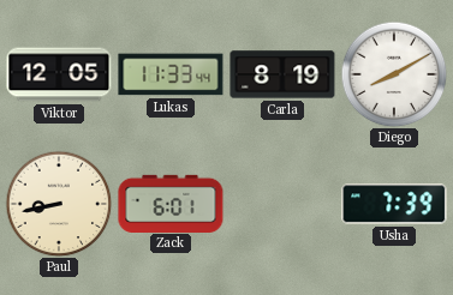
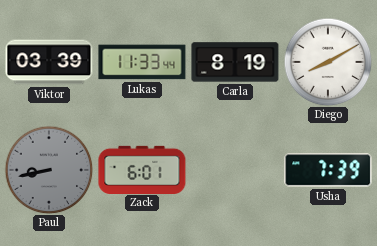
Viktor: 12:05 -> 03:39
Paul dial: cream -> grey
